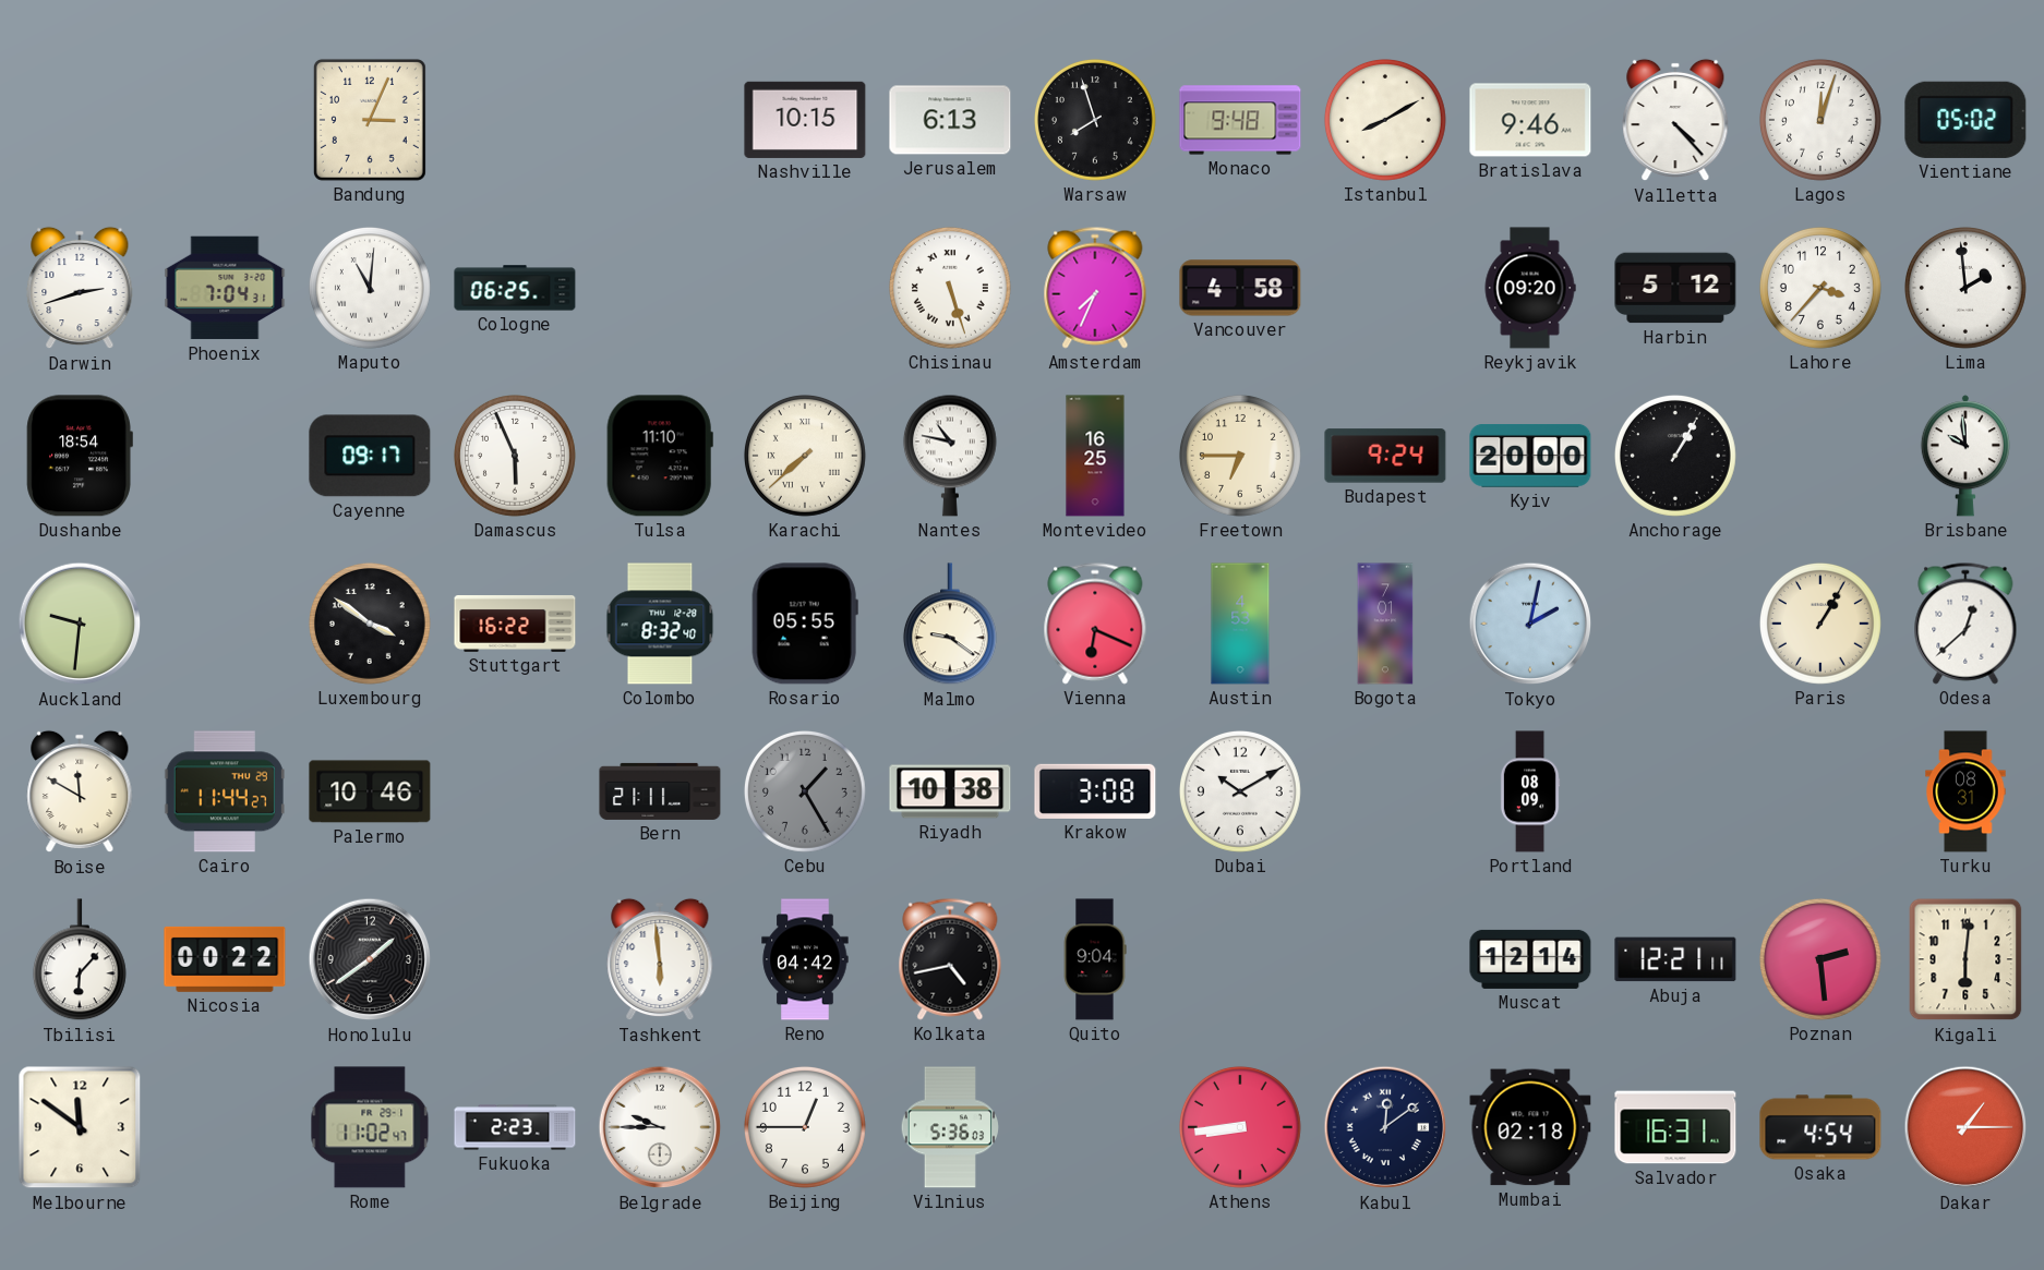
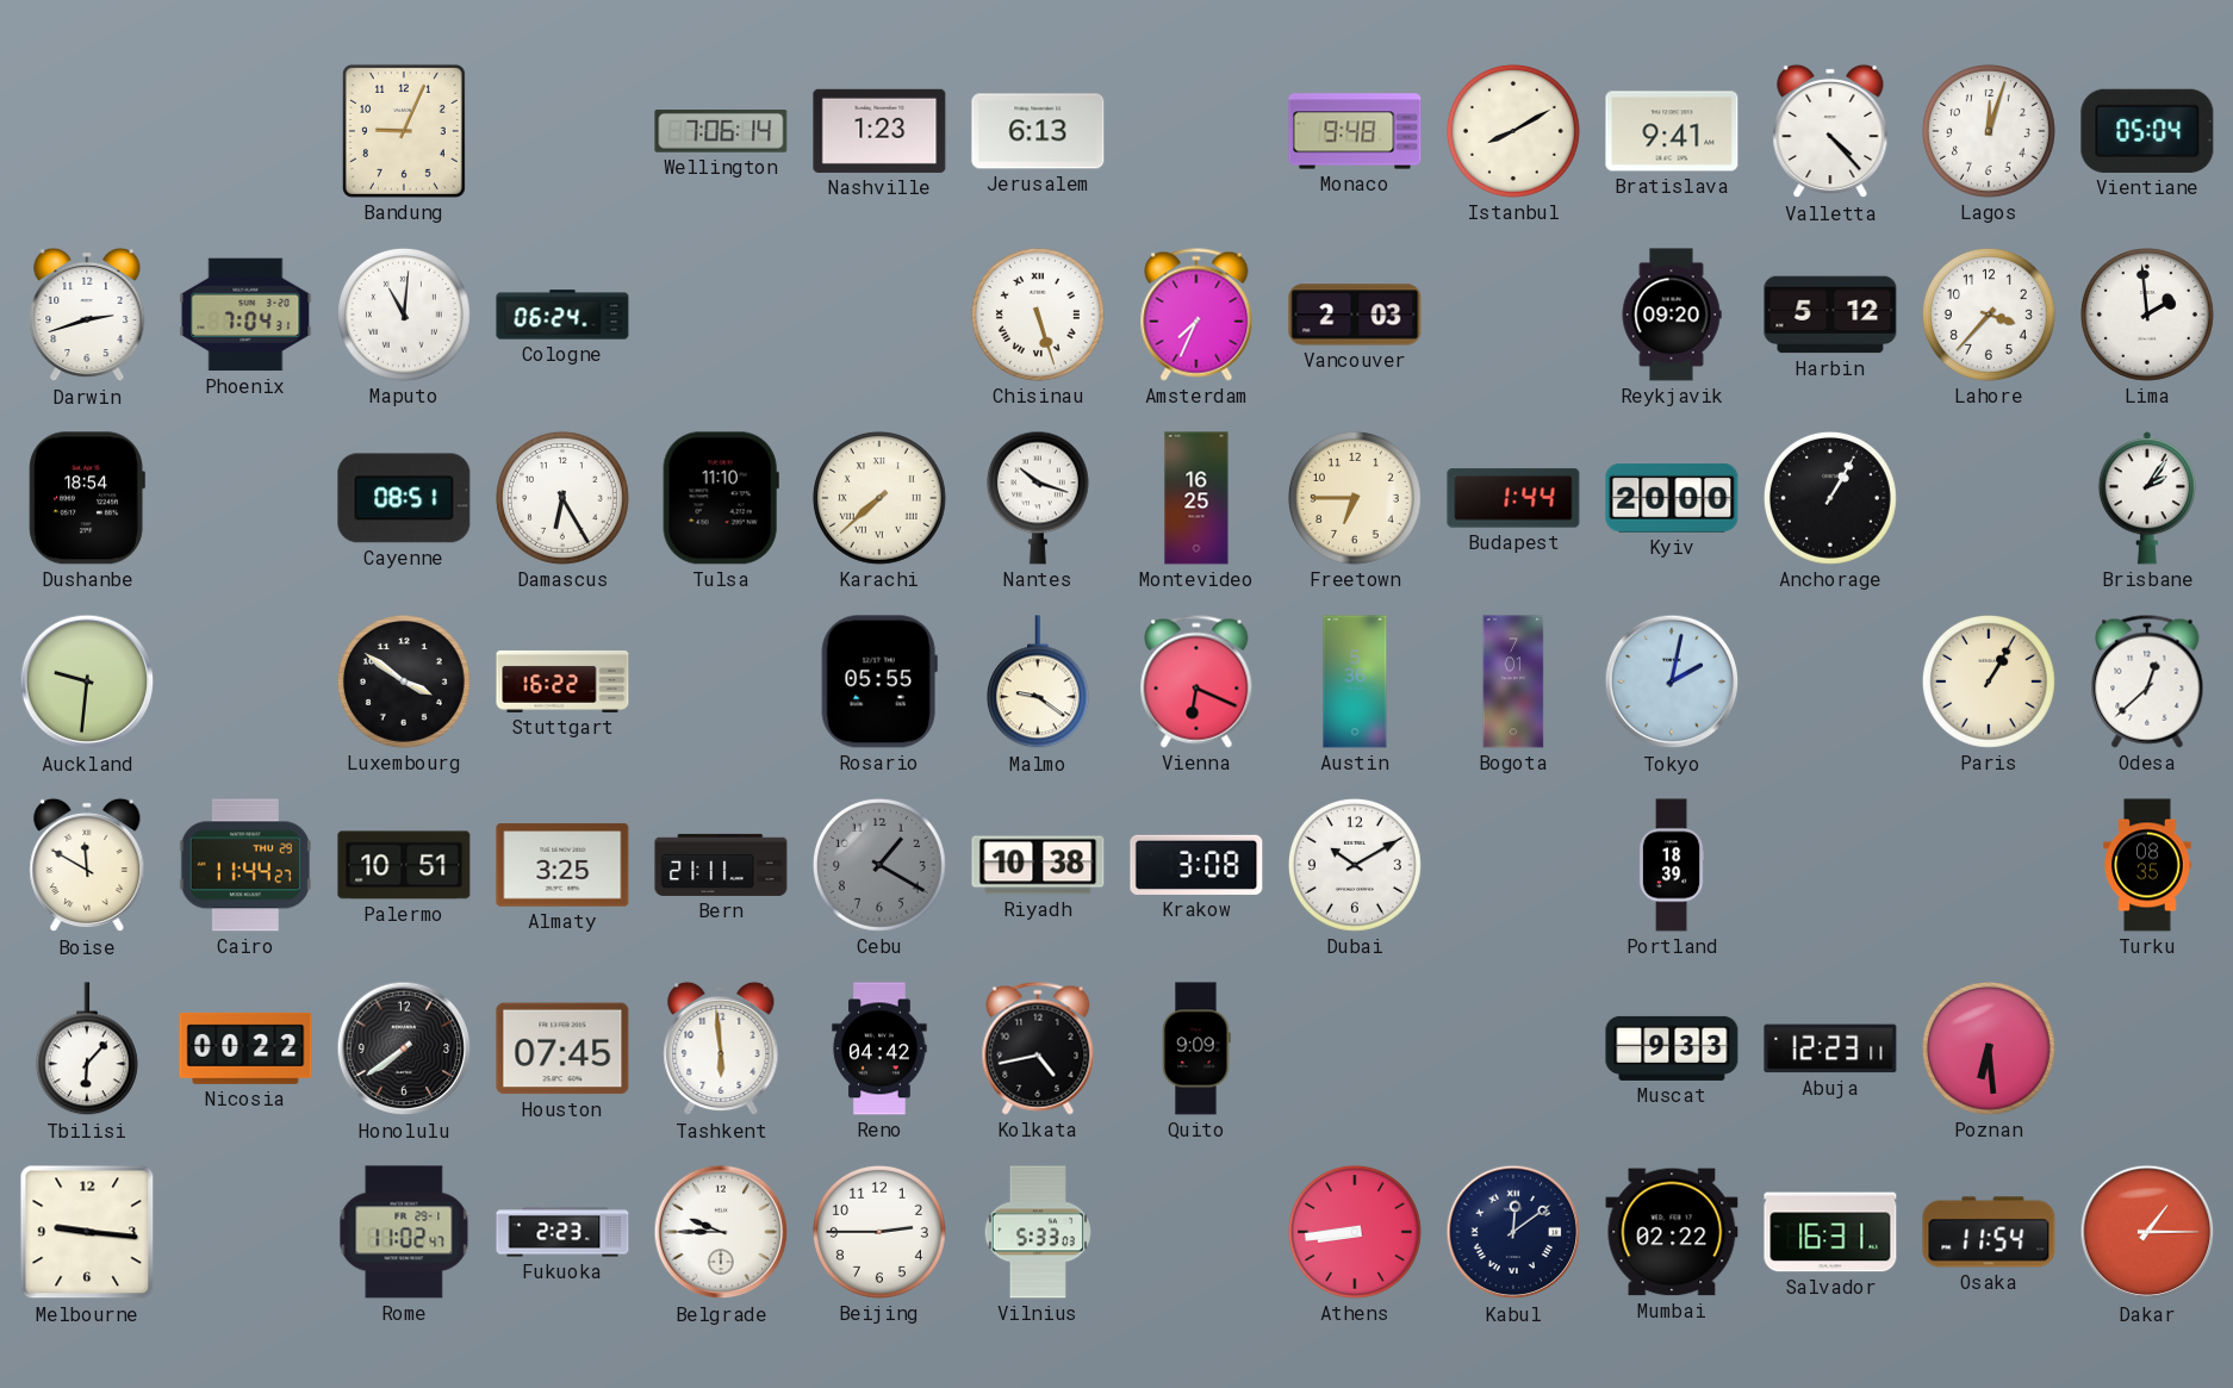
Bandung: 3:04 -> 9:04
Wellington: none -> 7:06
Nashville: 10:15 -> 1:23
Warsaw: 7:57 -> none
Bratislava: 9:46 -> 9:41
Vientiane: 05:02 -> 05:04
Cologne: 06:25 -> 06:24
Vancouver: 4:58 -> 2:03
Cayenne: 09:17 -> 08:51
Damascus: 5:56 -> 6:25
Nantes: 10:47 -> 10:18
Budapest: 9:24 -> 1:44
Brisbane: 9:59 -> 2:06
Colombo: 8:32 -> none
Austin: 4:53 -> 5:36
Palermo: 10:46 -> 10:51
Almaty: none -> 3:25
Cebu: 1:25 -> 1:20
Portland: 08:09 -> 18:39
Turku: 08:31 -> 08:35
Honolulu: 1:39 -> 7:39
Houston: none -> 07:45
Quito: 9:04 -> 9:09
Muscat: 12:14 -> 9:33
Abuja: 12:21 -> 12:23
Poznan: 2:29 -> 6:29
Kigali: 6:01 -> none
Melbourne: 11:51 -> 9:16
Beijing: 12:45 -> 2:45
Vilnius: 5:36 -> 5:33
Mumbai: 02:18 -> 02:22
Osaka: 4:54 -> 11:54
